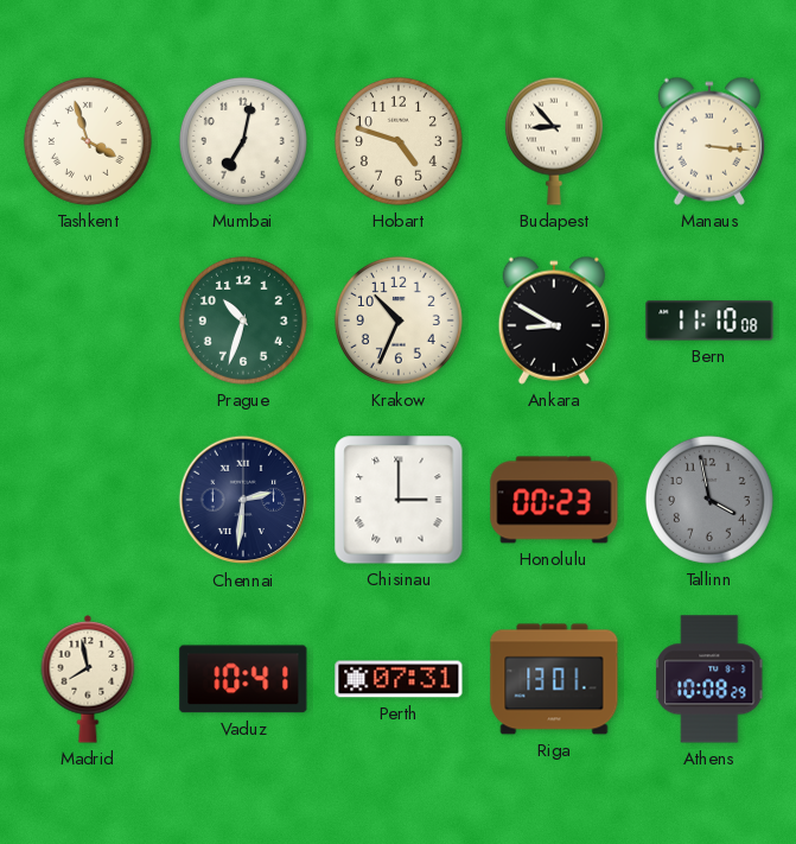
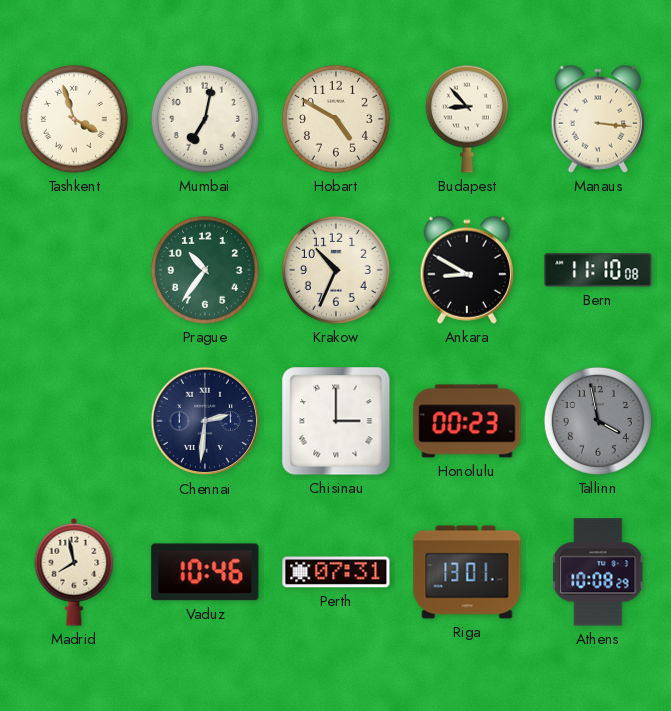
Hobart: 4:48 -> 4:50
Prague: 10:33 -> 10:36
Vaduz: 10:41 -> 10:46
